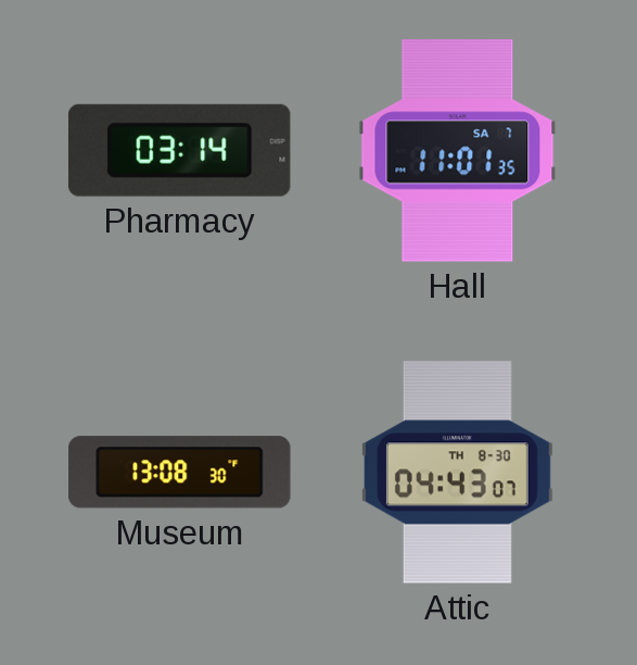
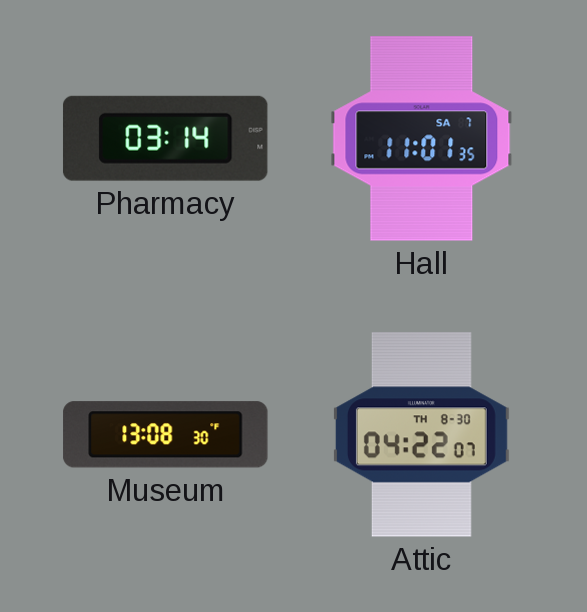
Attic: 04:43 -> 04:22
